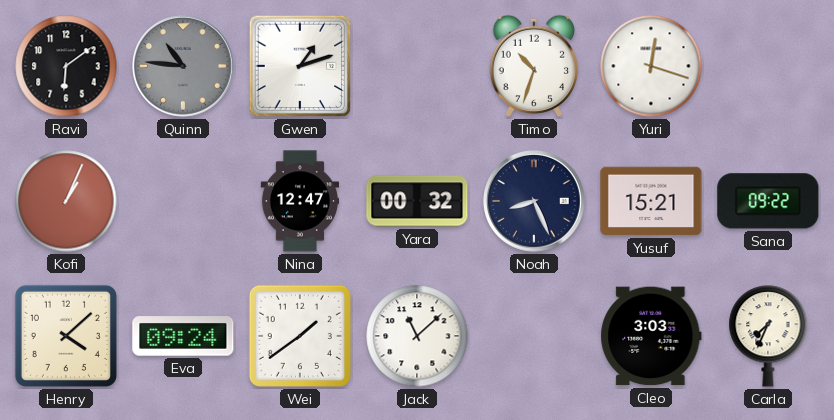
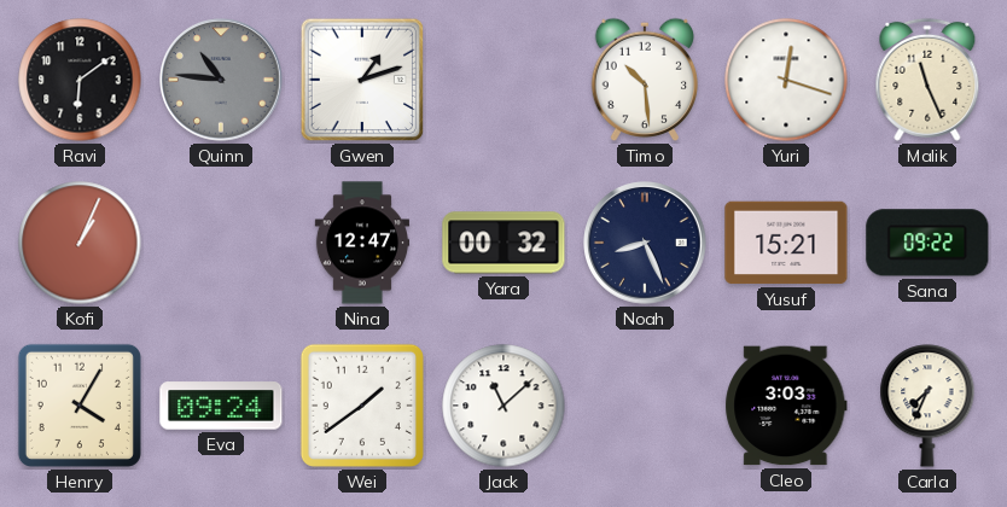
Timo: 10:33 -> 10:29
Malik: none -> 11:26
Henry: 4:08 -> 4:05
